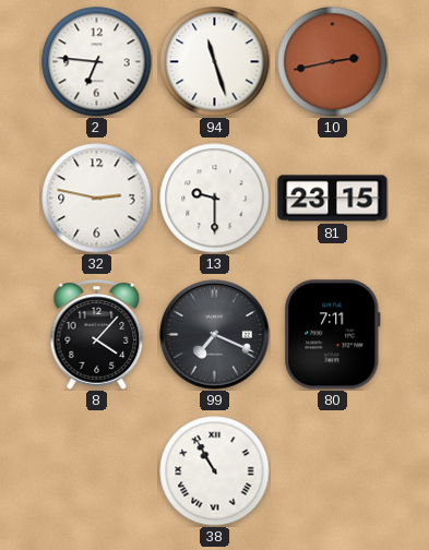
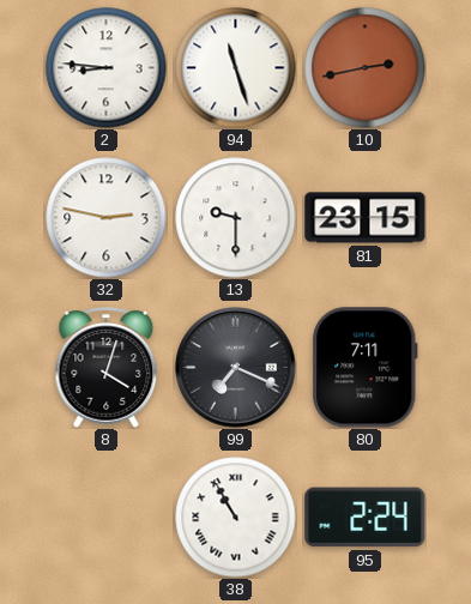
2: 6:46 -> 8:46
8: 4:07 -> 4:03
95: none -> 2:24
